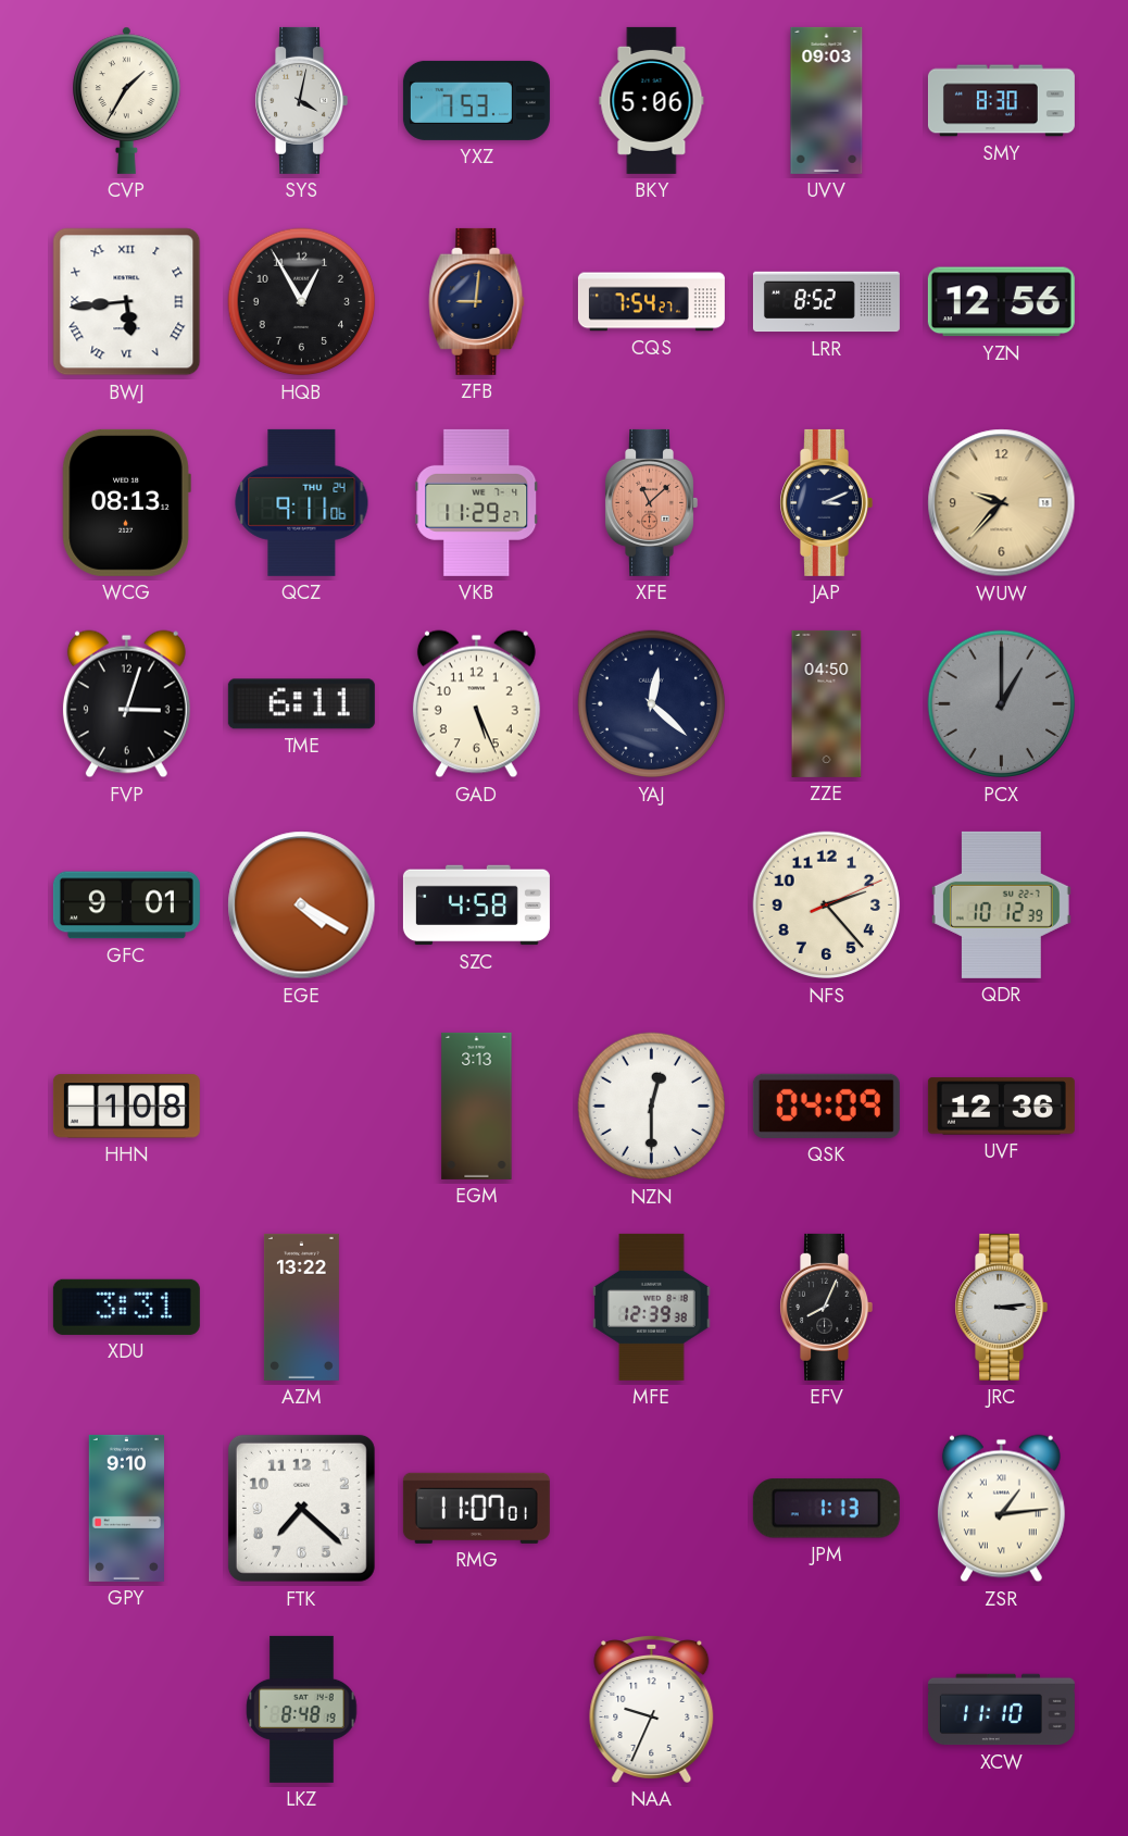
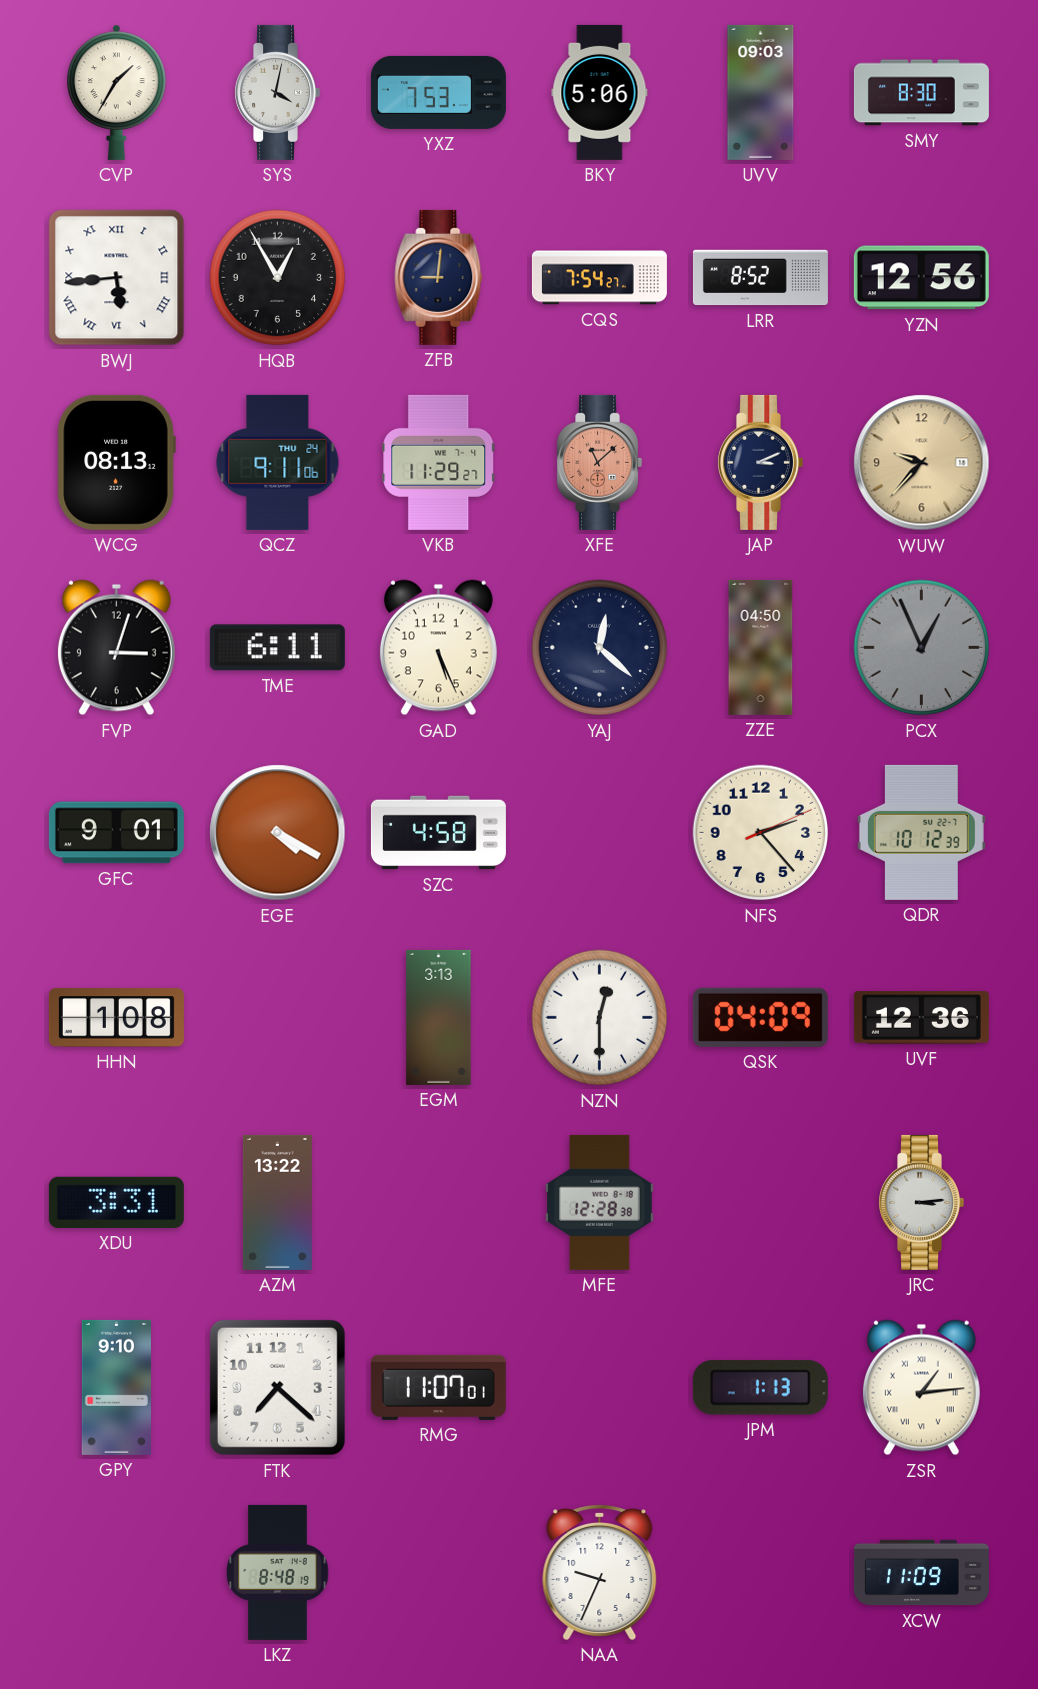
PCX: 1:00 -> 12:56
MFE: 12:39 -> 12:28
EFV: 8:04 -> none
XCW: 11:10 -> 11:09
